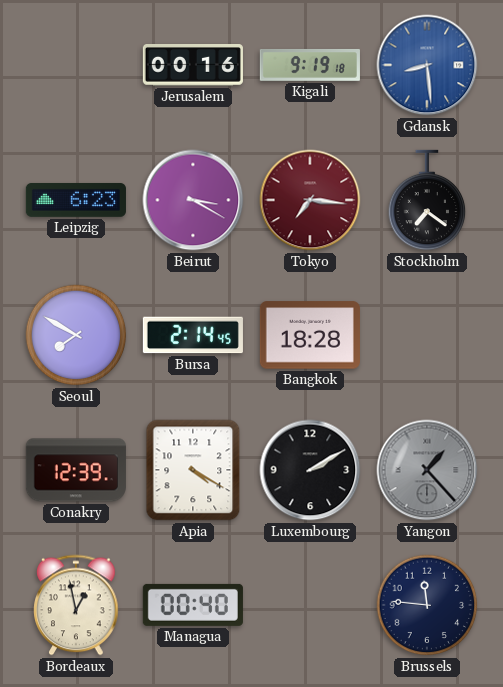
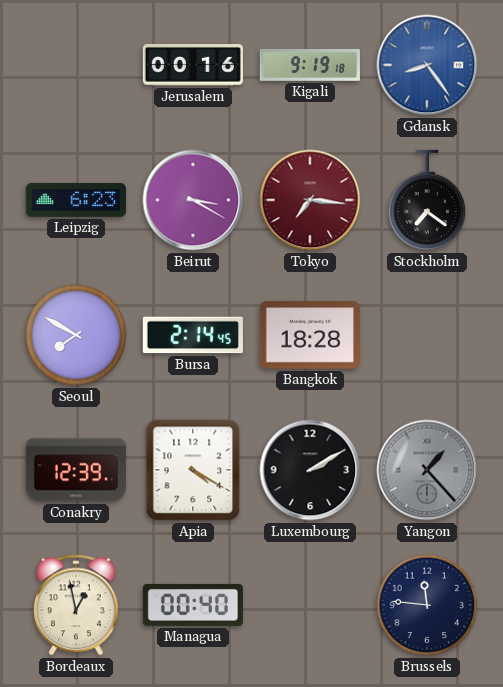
Gdansk: 8:29 -> 8:24
